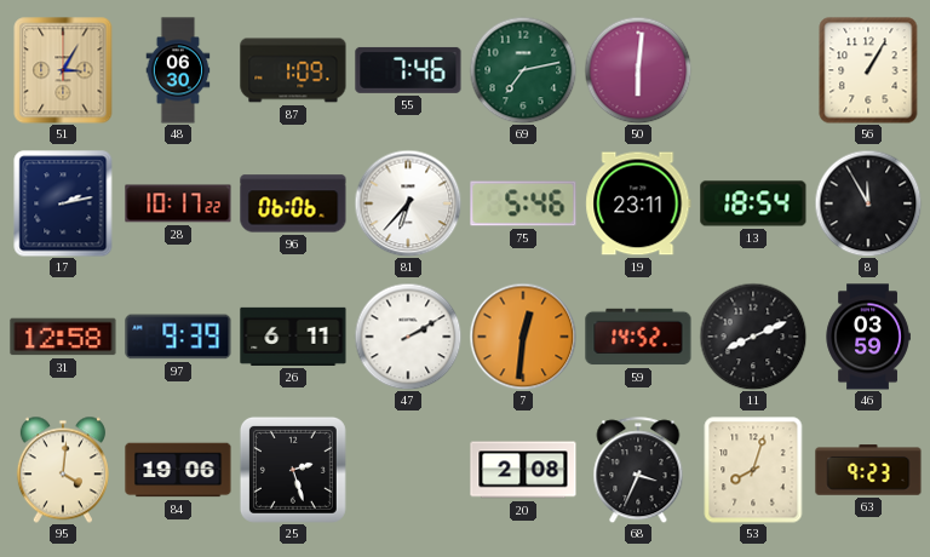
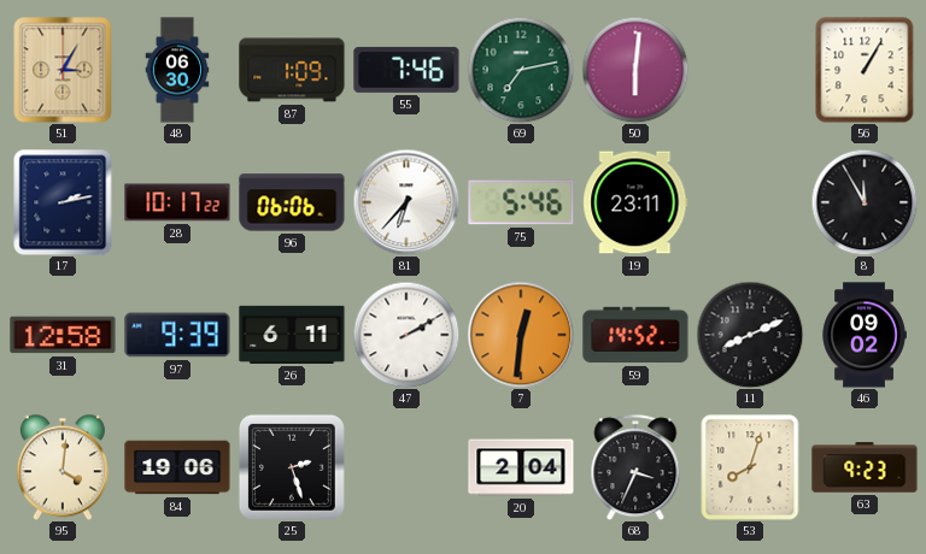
13: 18:54 -> none
46: 03:59 -> 09:02
20: 2:08 -> 2:04
